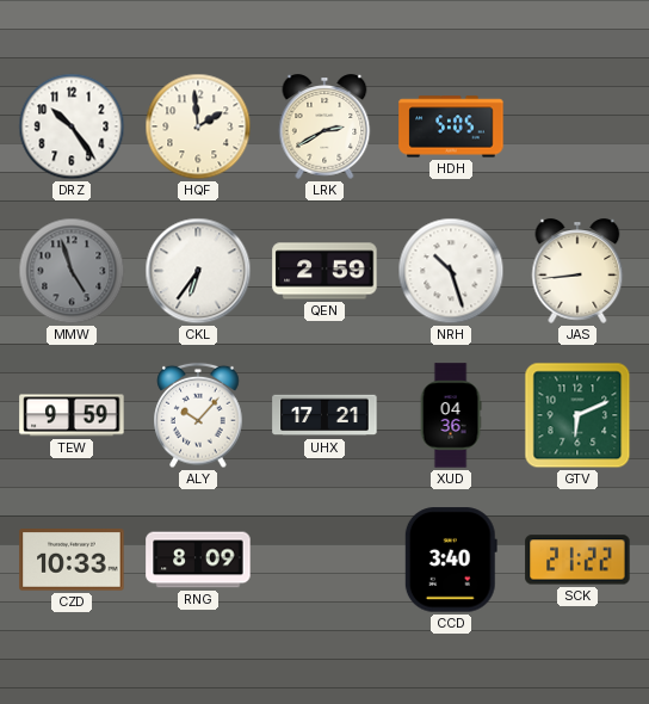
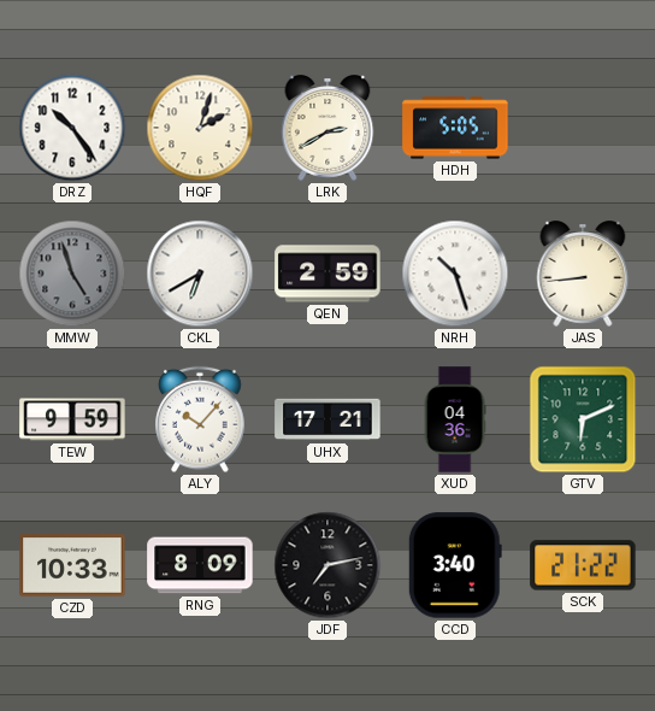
HQF: 1:59 -> 2:03
CKL: 6:36 -> 6:40
JDF: none -> 7:13
